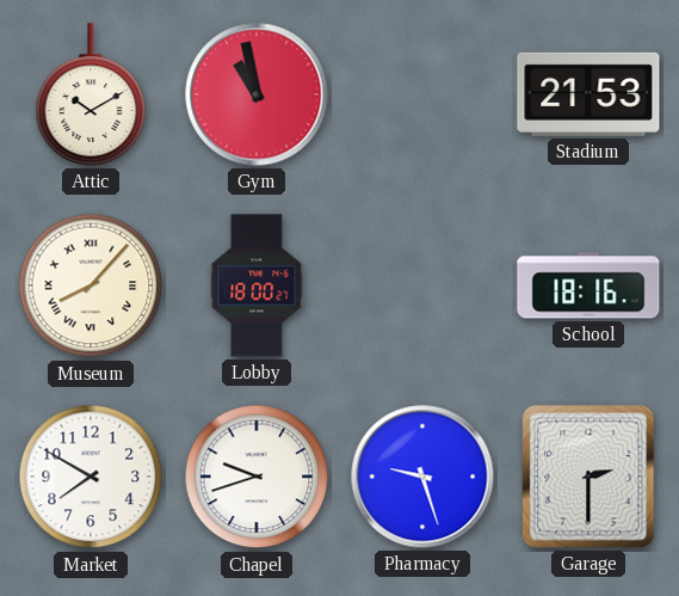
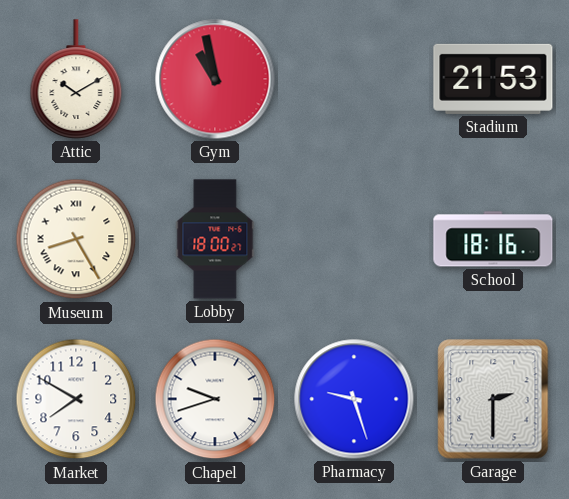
Museum: 8:07 -> 8:25
